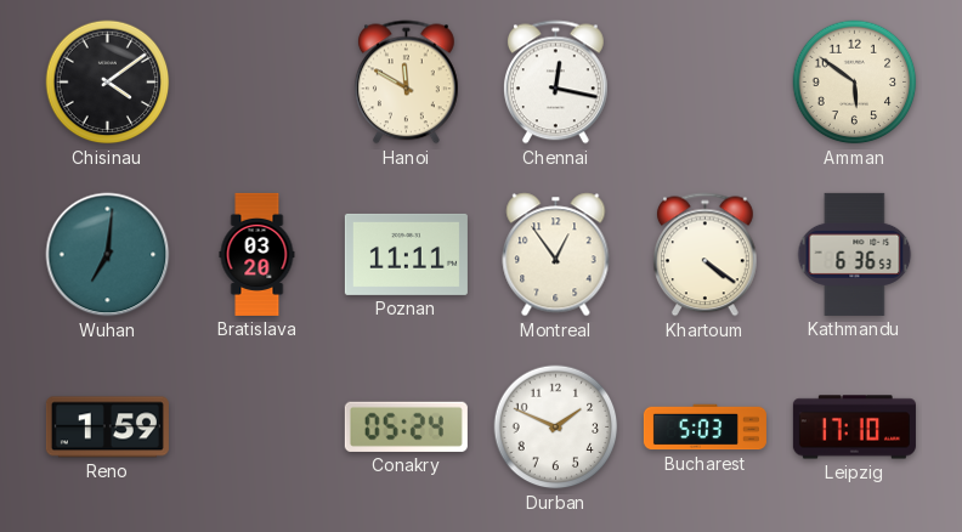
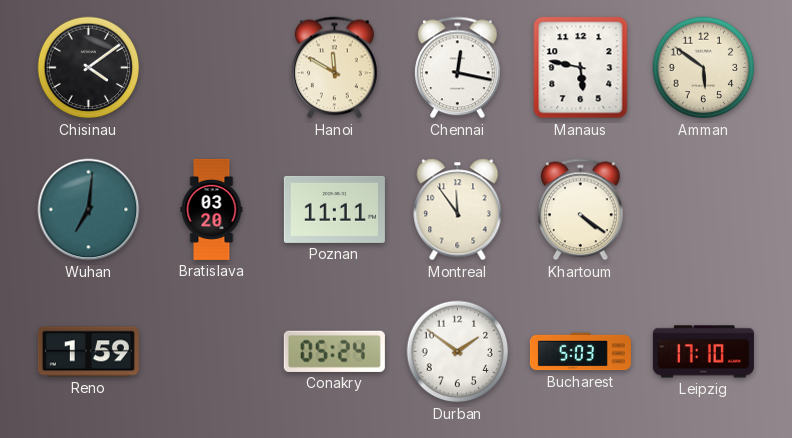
Manaus: none -> 5:47
Montreal: 12:54 -> 11:54
Kathmandu: 6:36 -> none
Durban: 1:49 -> 1:51
